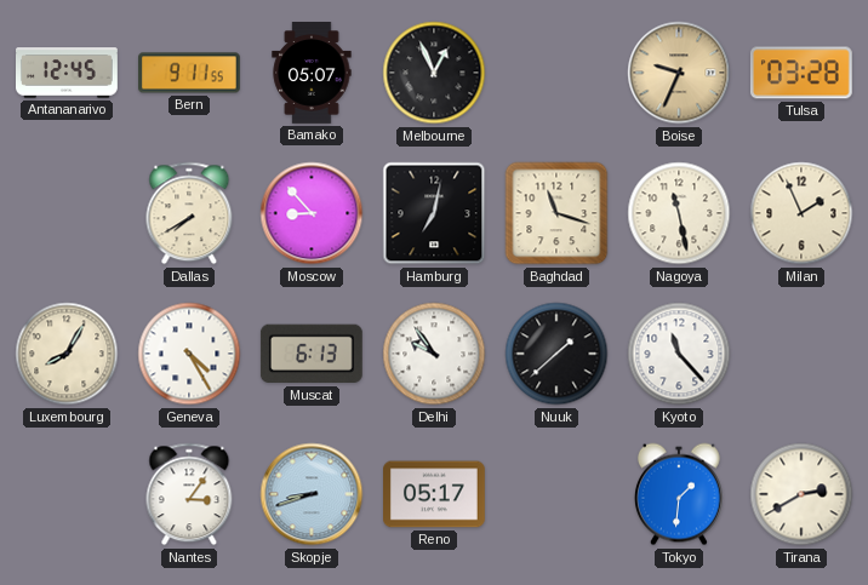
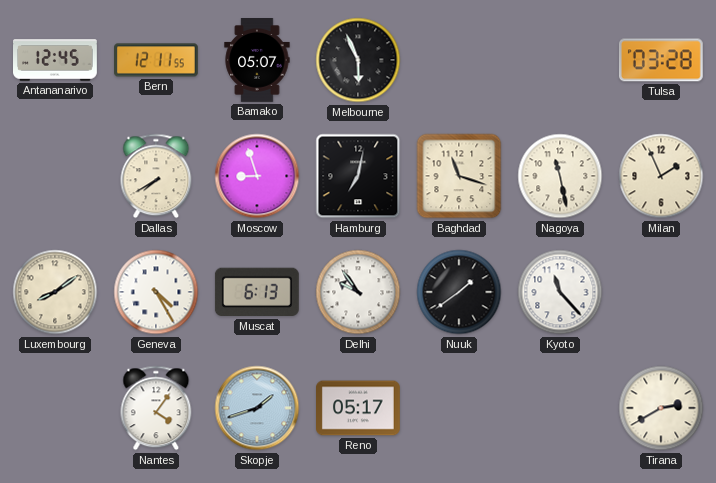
Bern: 9:11 -> 12:11
Melbourne: 12:56 -> 5:56
Boise: 9:34 -> none
Moscow: 8:53 -> 8:57
Luxembourg: 8:05 -> 8:09
Nuuk: 1:38 -> 1:39
Nantes: 3:06 -> 4:06
Skopje: 8:42 -> 1:42
Tokyo: 1:31 -> none
